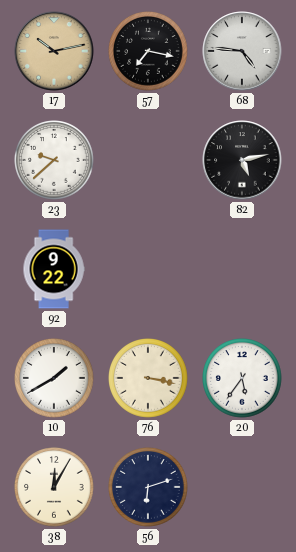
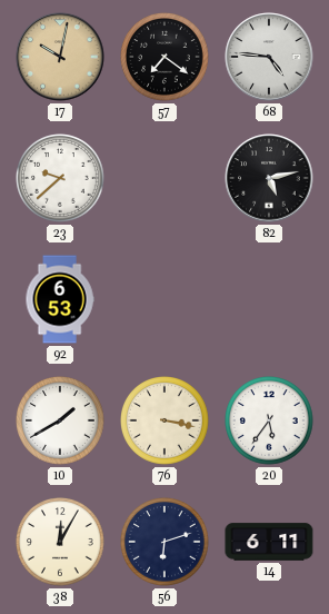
17: 10:13 -> 10:02
57: 7:17 -> 7:21
92: 9:22 -> 6:53
14: none -> 6:11
